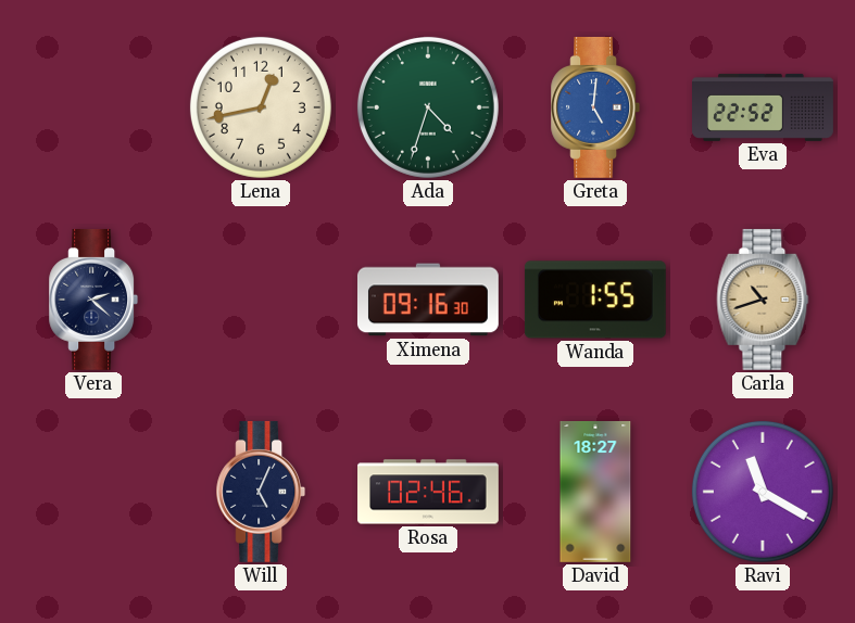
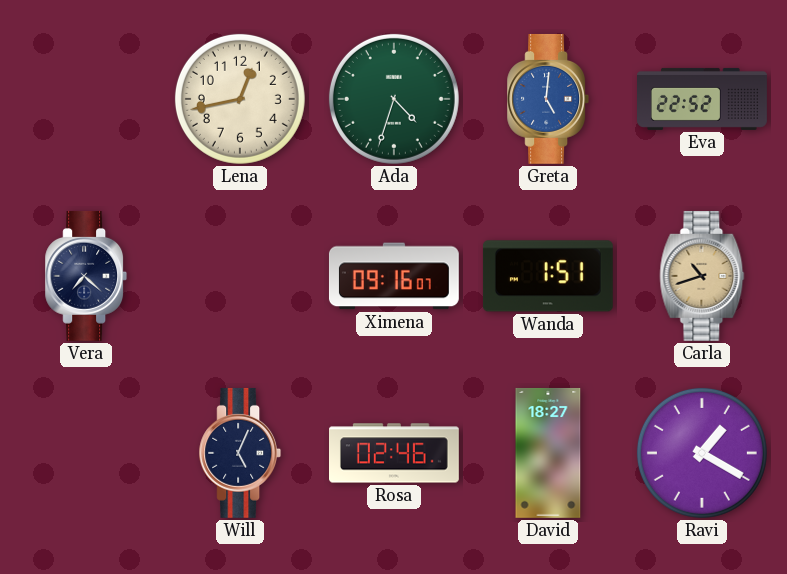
Vera: 2:22 -> 7:22
Ximena: 09:16:30 -> 09:16:07
Wanda: 1:55 -> 1:51
Ravi: 11:20 -> 1:20
